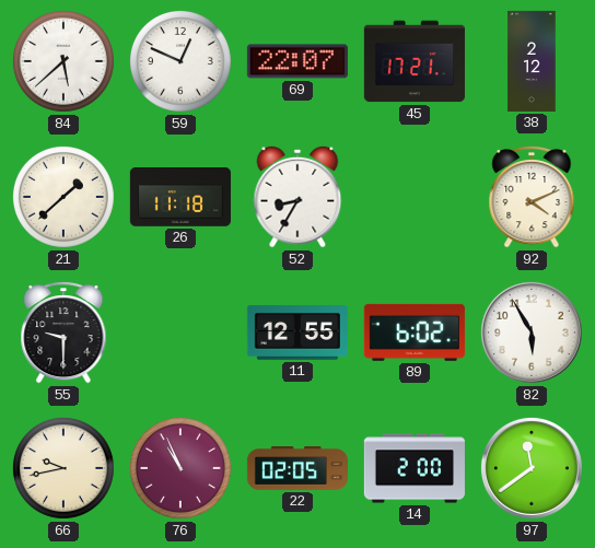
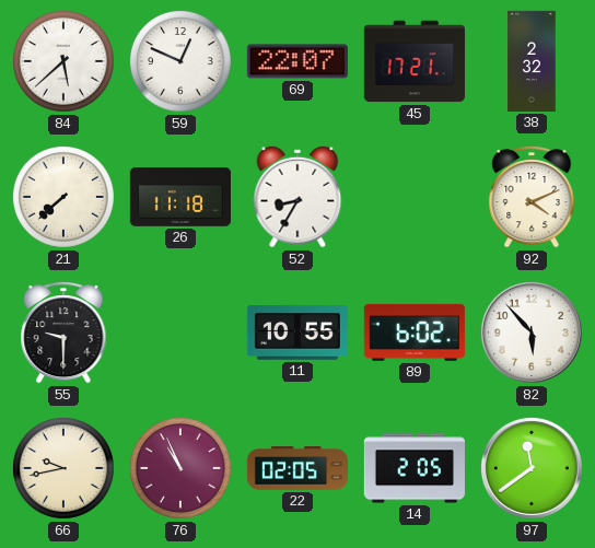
38: 2:12 -> 2:32
21: 1:38 -> 7:38
11: 12:55 -> 10:55
82: 5:55 -> 5:53
14: 2:00 -> 2:05
